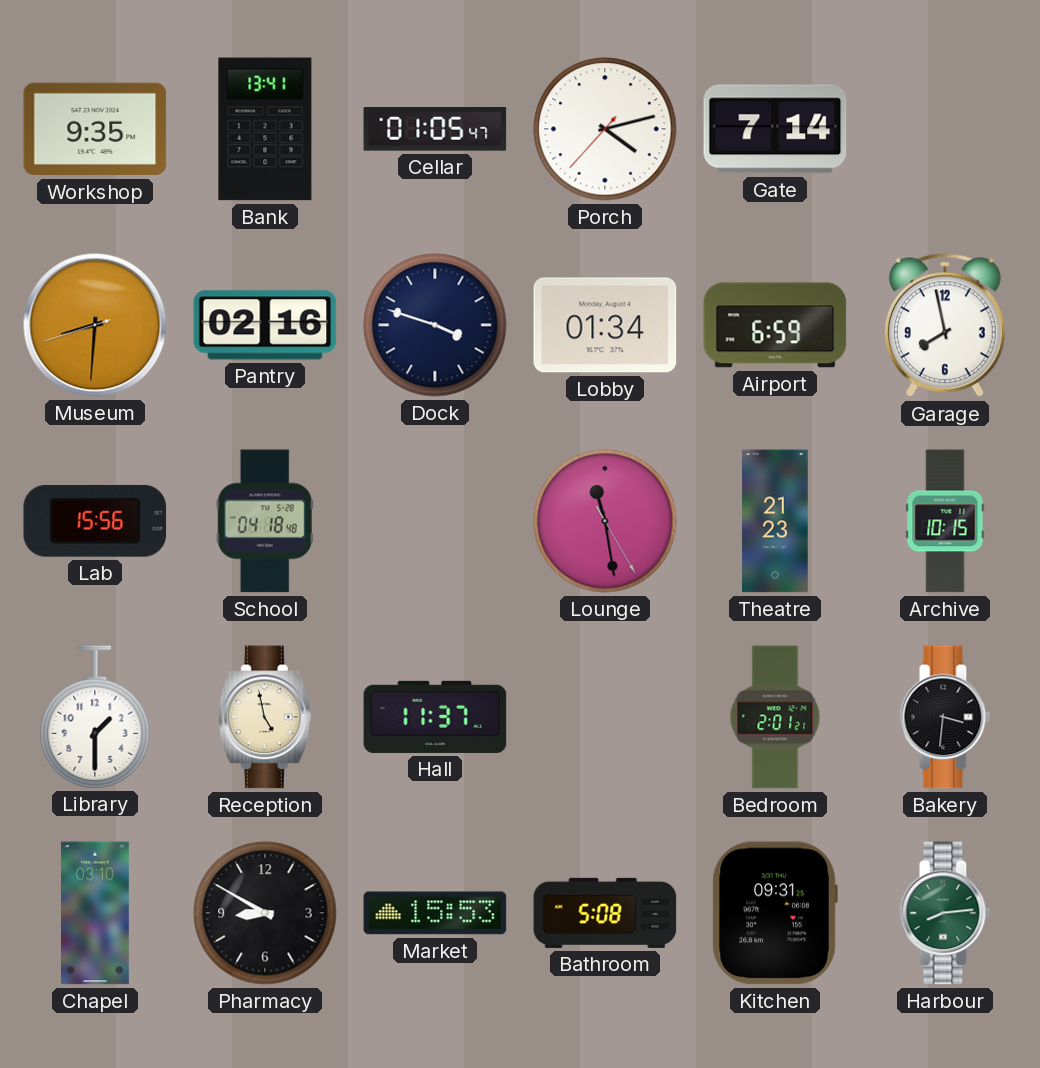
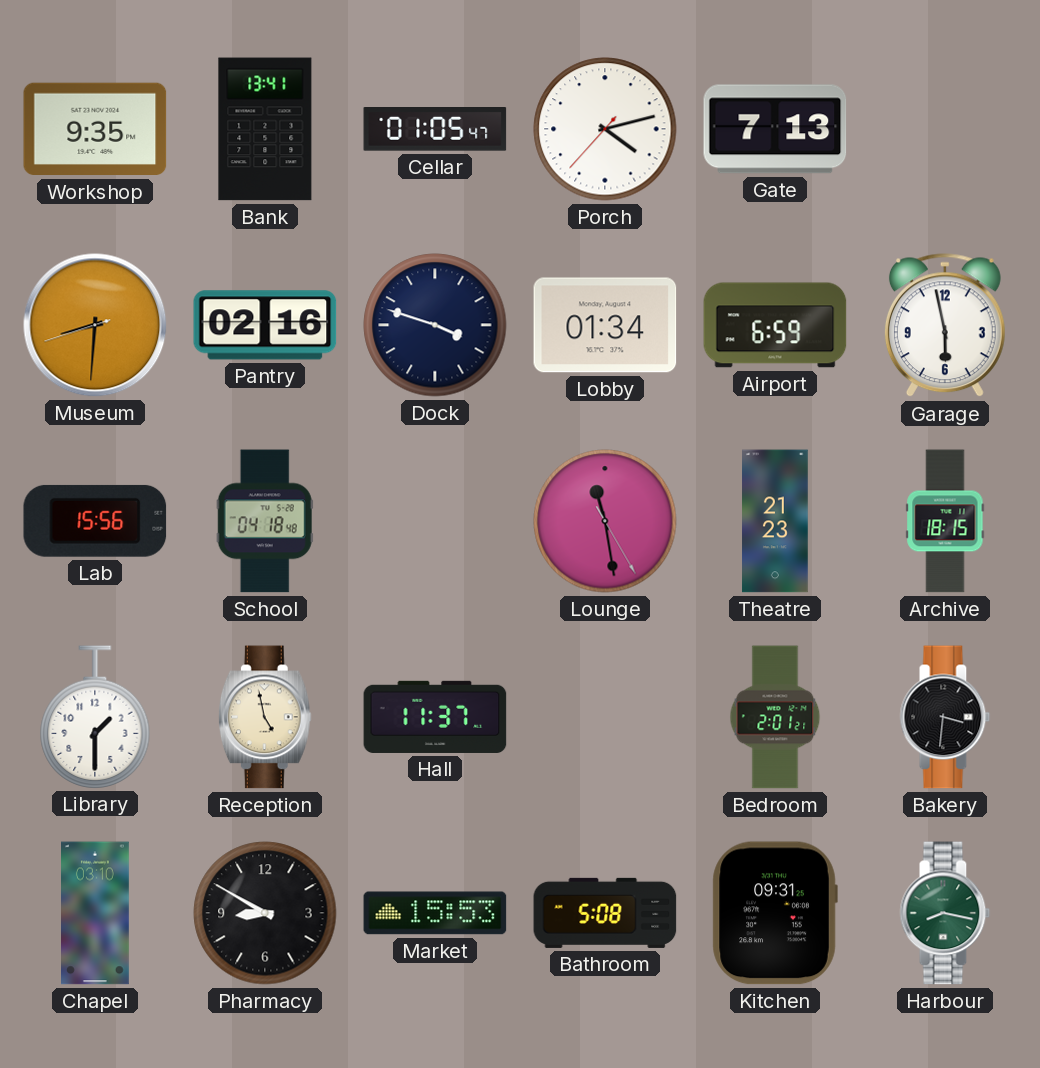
Gate: 7:14 -> 7:13
Garage: 7:58 -> 5:58
Archive: 10:15 -> 18:15
Harbour: 8:14 -> 8:17
